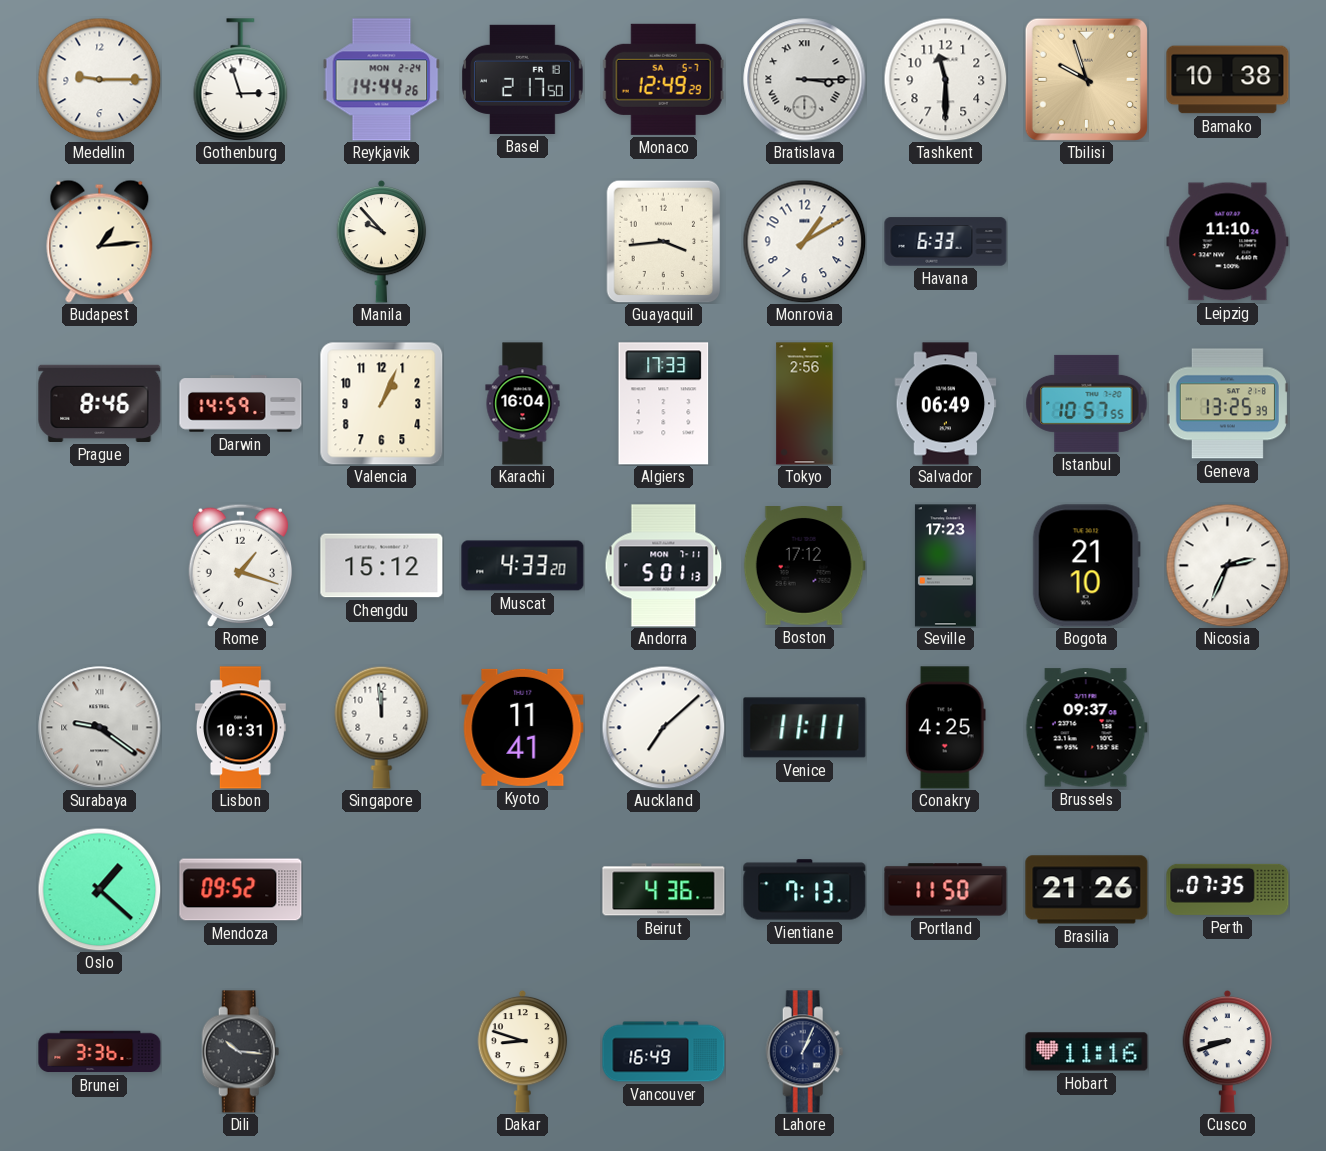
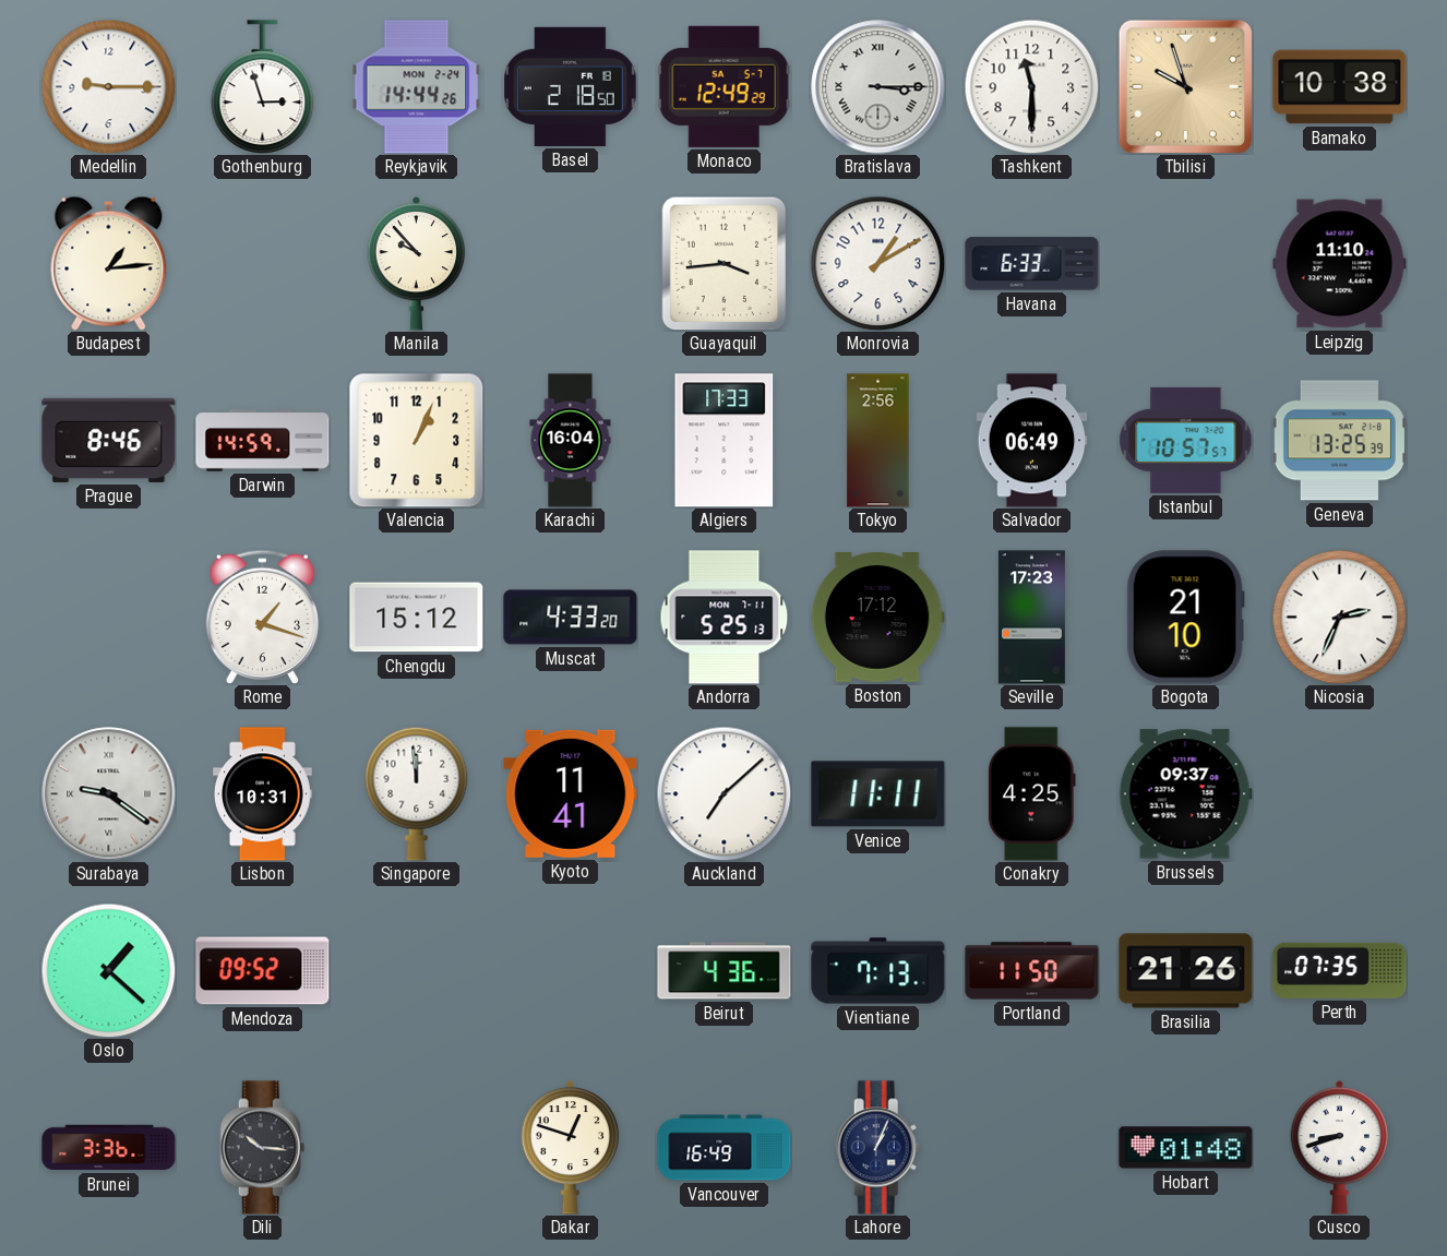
Basel: 2:17 -> 2:18
Istanbul: 10:57:55 -> 10:57:57
Andorra: 5:01 -> 5:25
Dakar: 8:48 -> 12:48
Hobart: 11:16 -> 01:48
